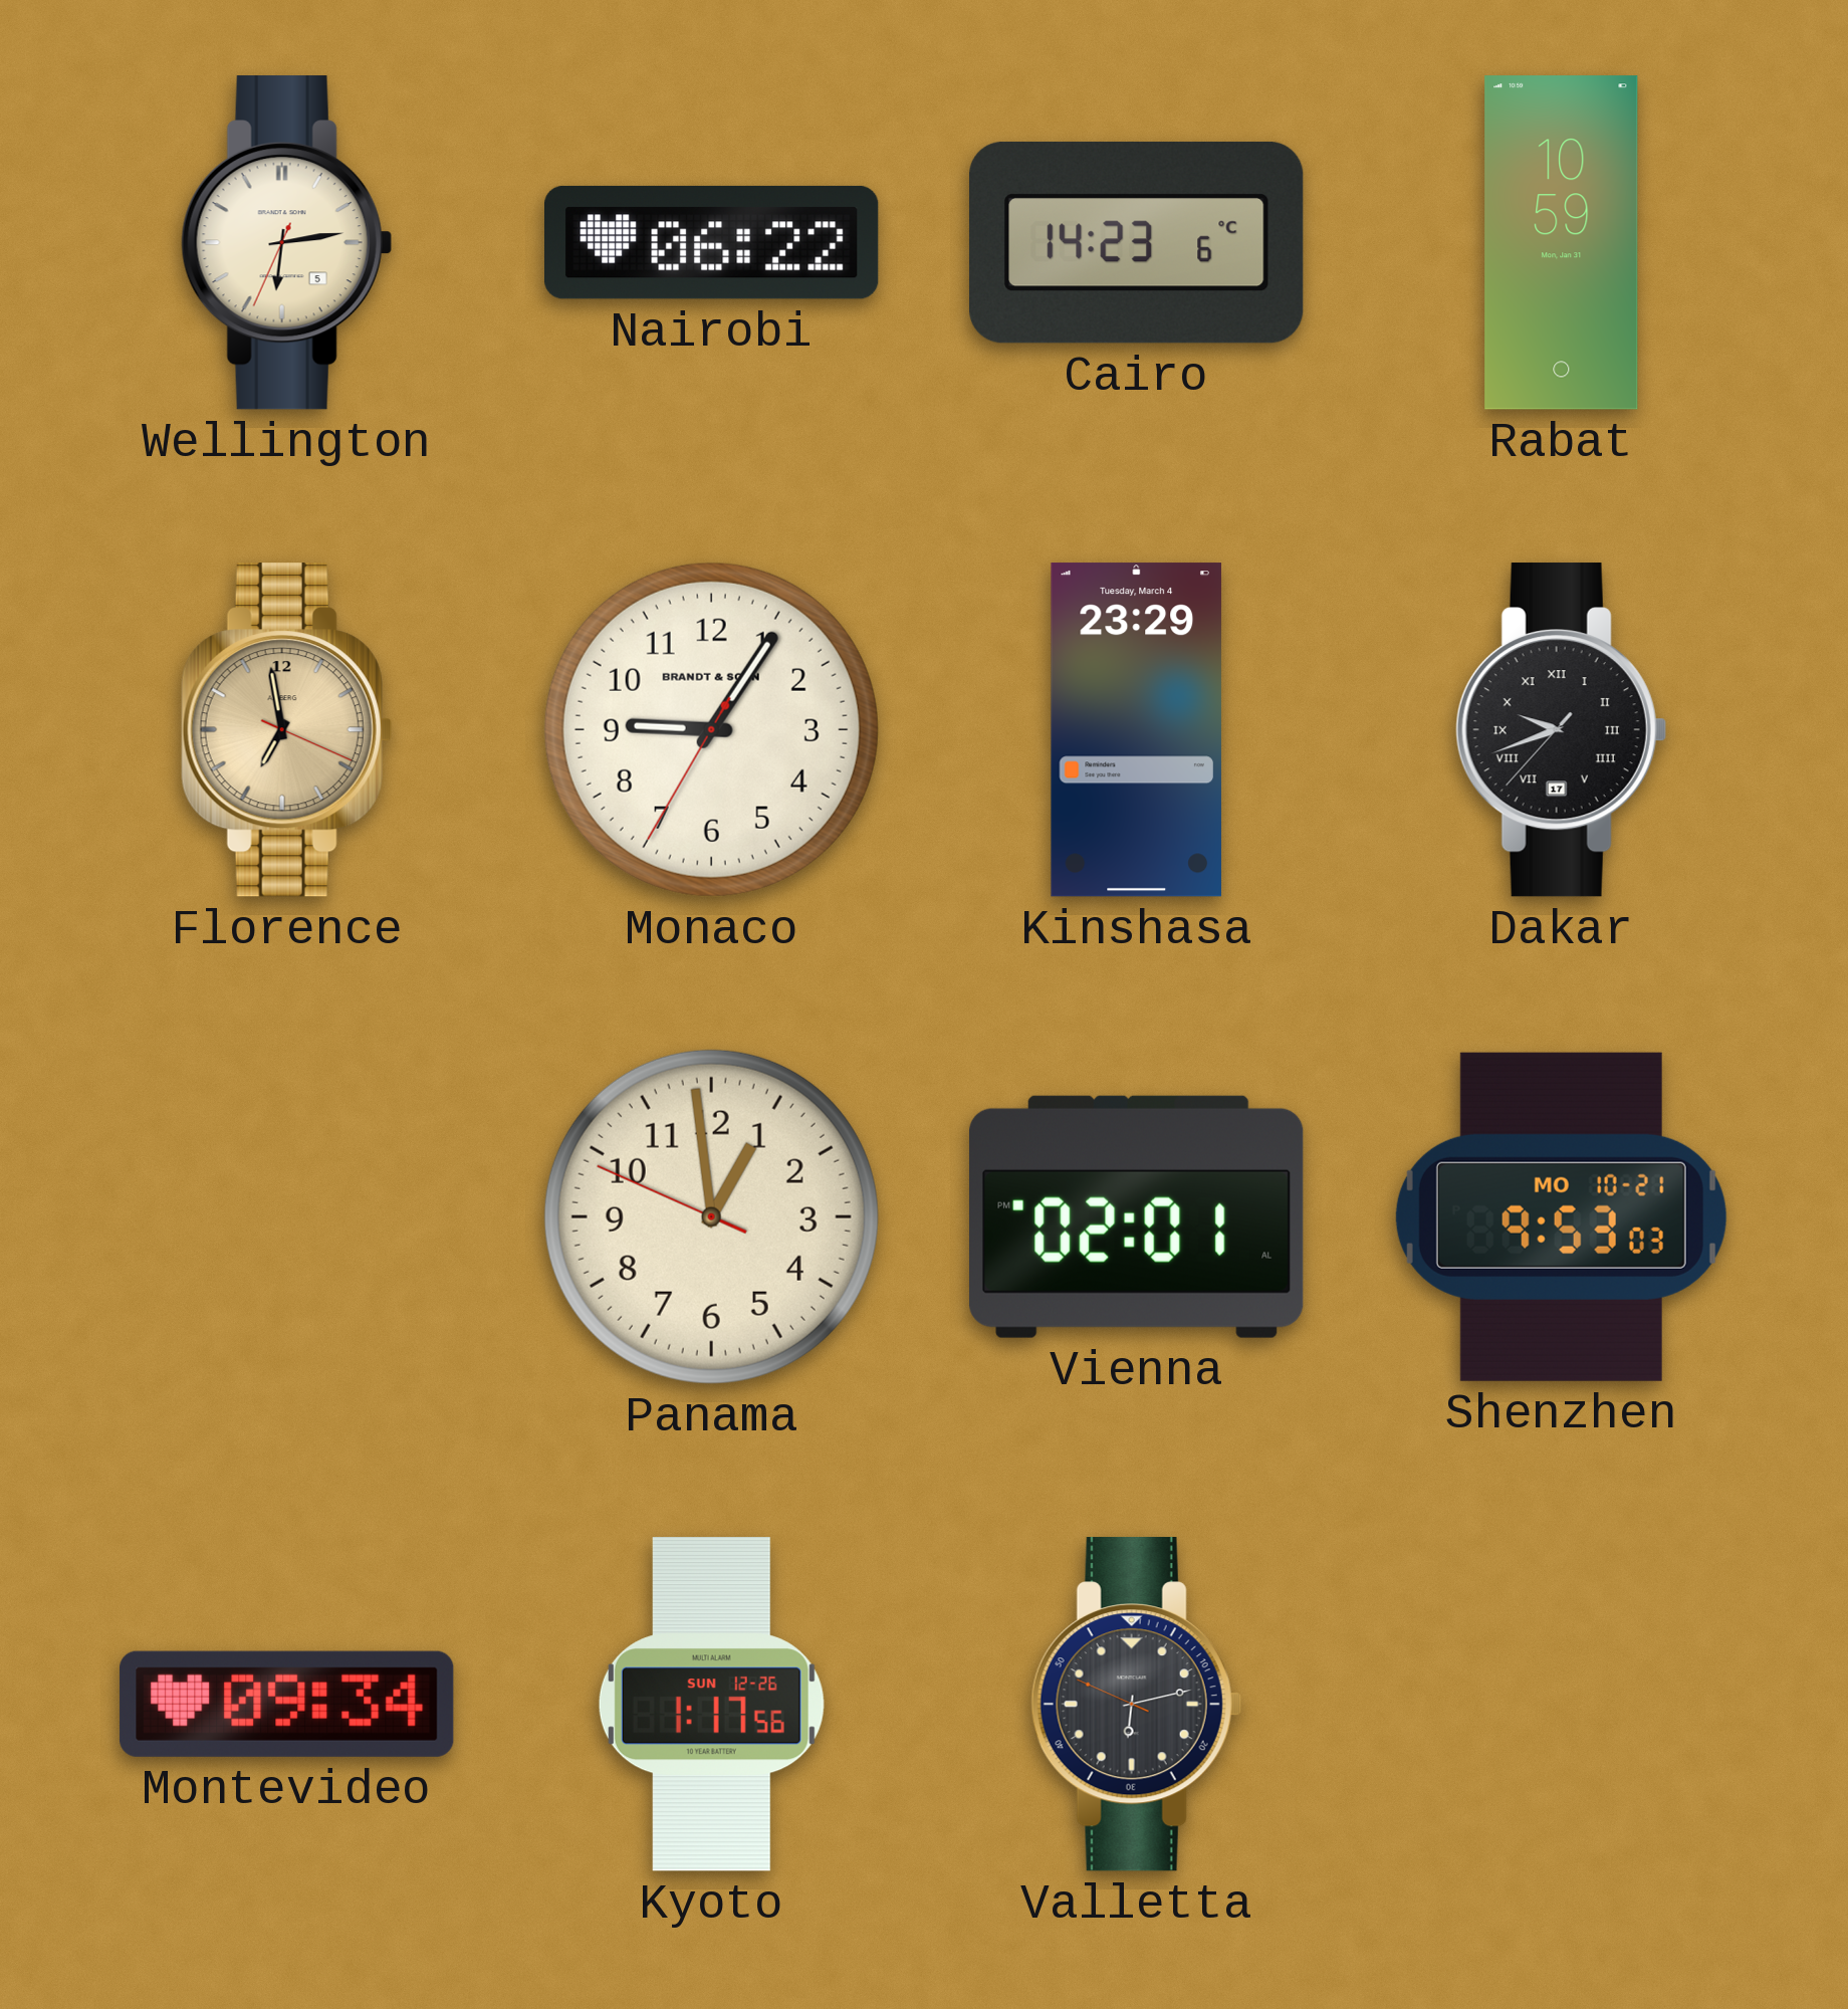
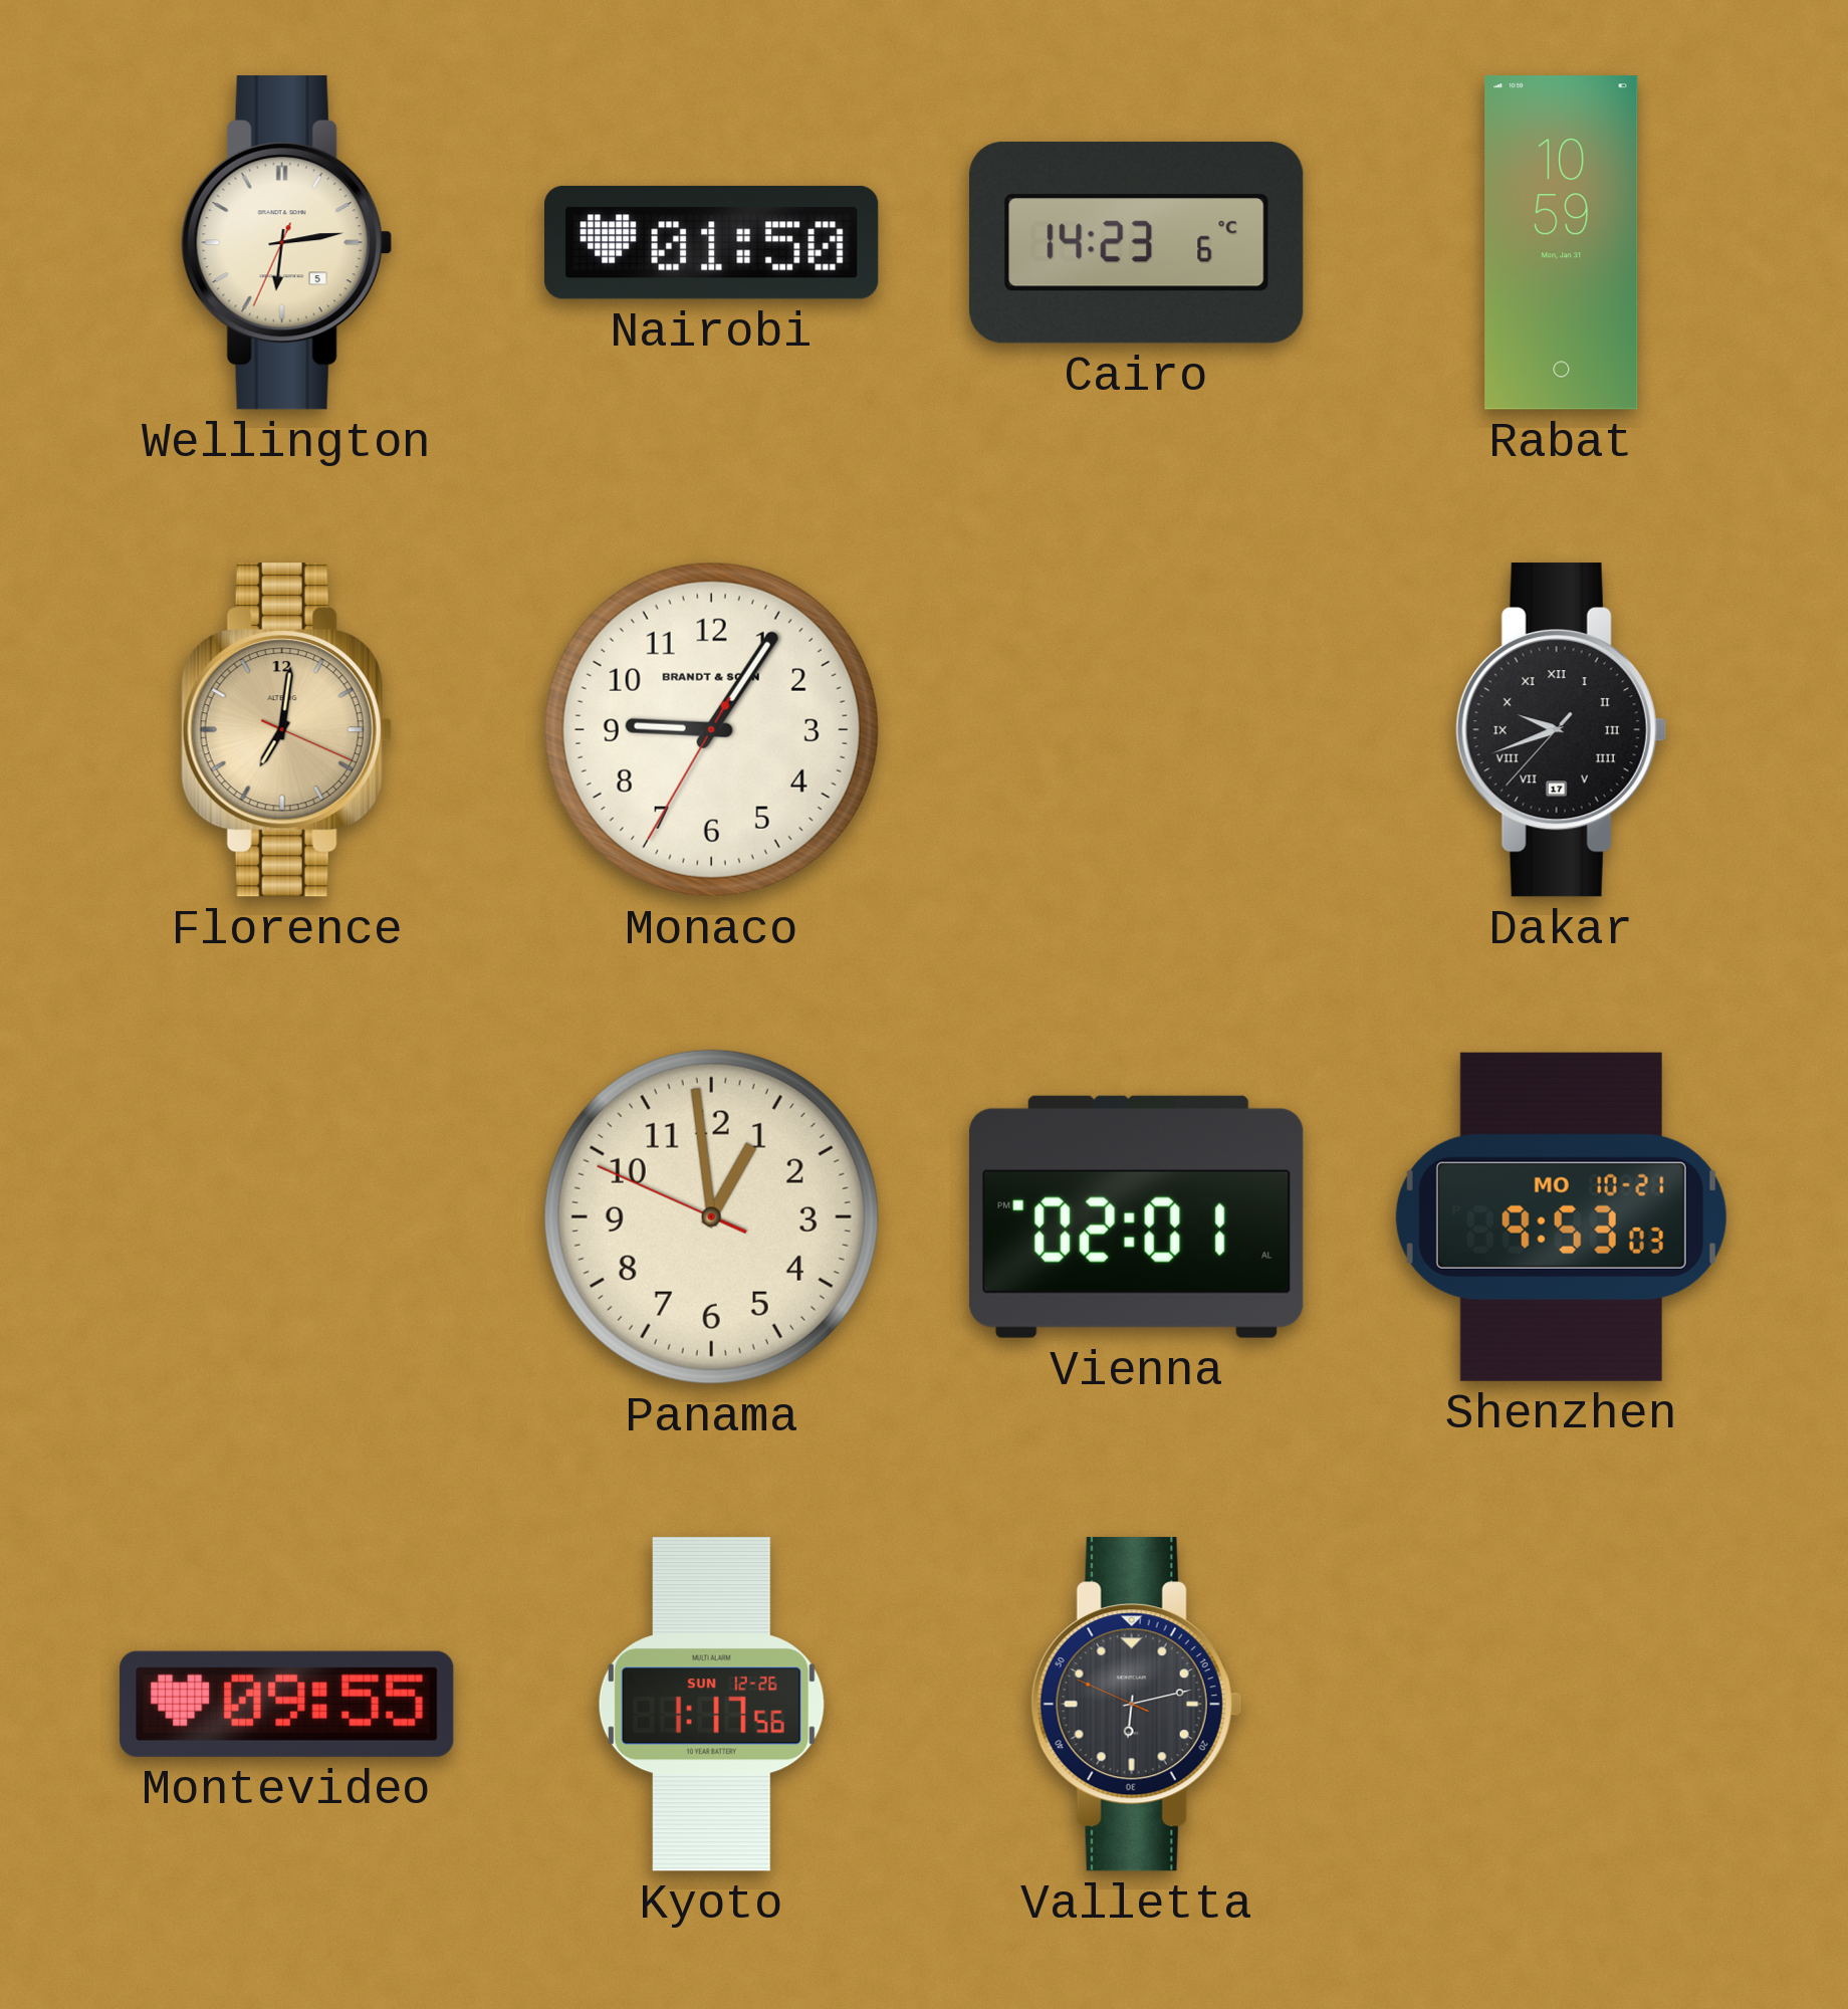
Nairobi: 06:22 -> 01:50
Florence: 6:58 -> 7:01
Kinshasa: 23:29 -> none
Montevideo: 09:34 -> 09:55
